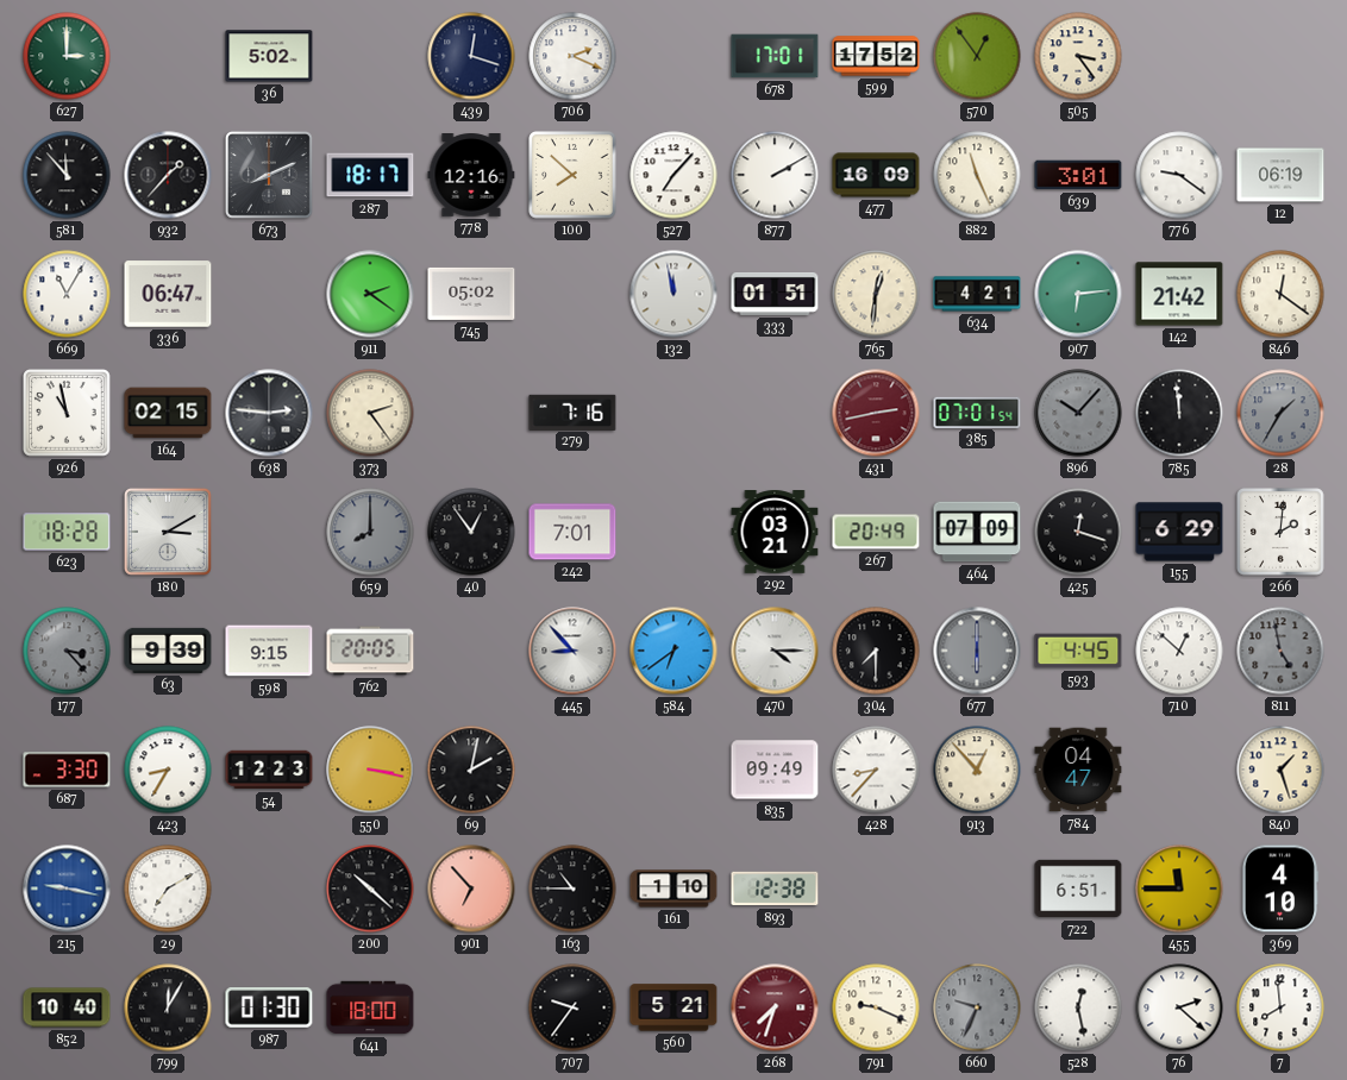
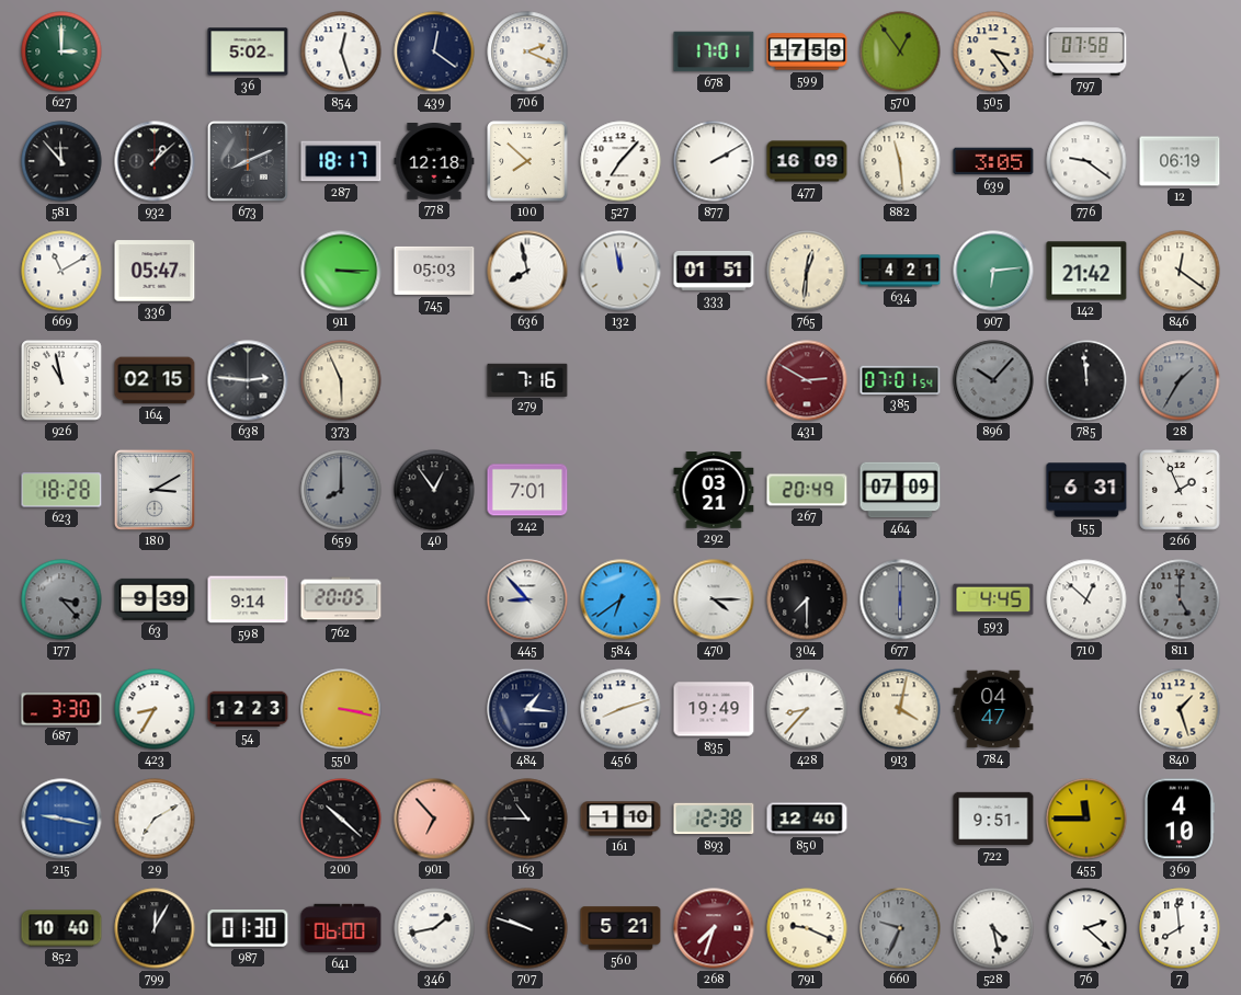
854: none -> 12:27
439: 12:18 -> 12:21
599: 17:52 -> 17:59
797: none -> 07:58
932: 1:37 -> 1:08
778: 12:16 -> 12:18
882: 11:26 -> 11:29
639: 3:01 -> 3:05
669: 11:05 -> 11:10
336: 06:47 -> 05:47
911: 2:21 -> 3:15
745: 05:02 -> 05:03
636: none -> 7:58
373: 2:24 -> 5:56
431: 2:43 -> 2:50
425: 12:18 -> none
155: 6:29 -> 6:31
266: 2:01 -> 1:56
598: 9:15 -> 9:14
811: 4:58 -> 5:00
69: 2:02 -> none
484: none -> 1:16
456: none -> 8:12
835: 09:49 -> 19:49
913: 12:53 -> 4:02
850: none -> 12:40
722: 6:51 -> 9:51
641: 18:00 -> 06:00
346: none -> 1:43
707: 9:36 -> 9:48
528: 12:28 -> 4:28
